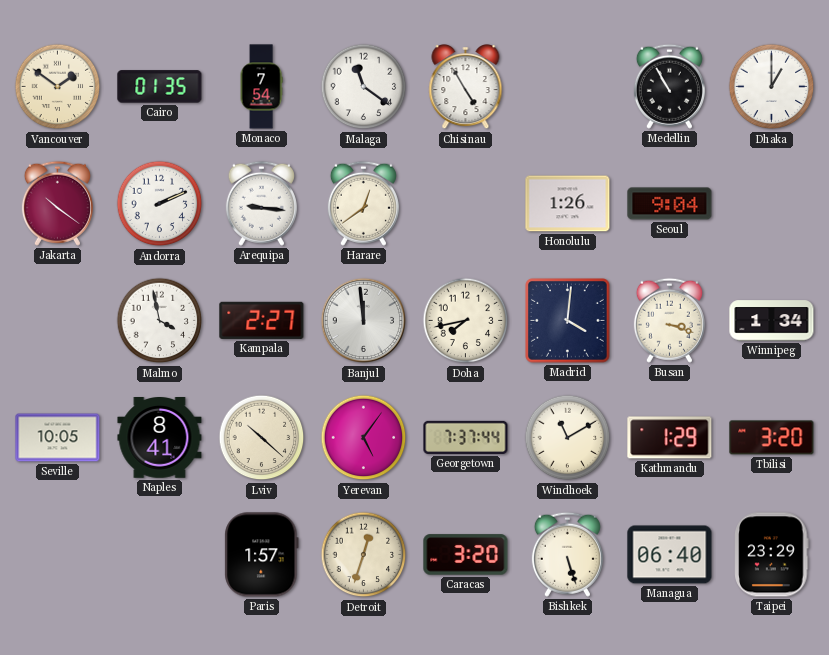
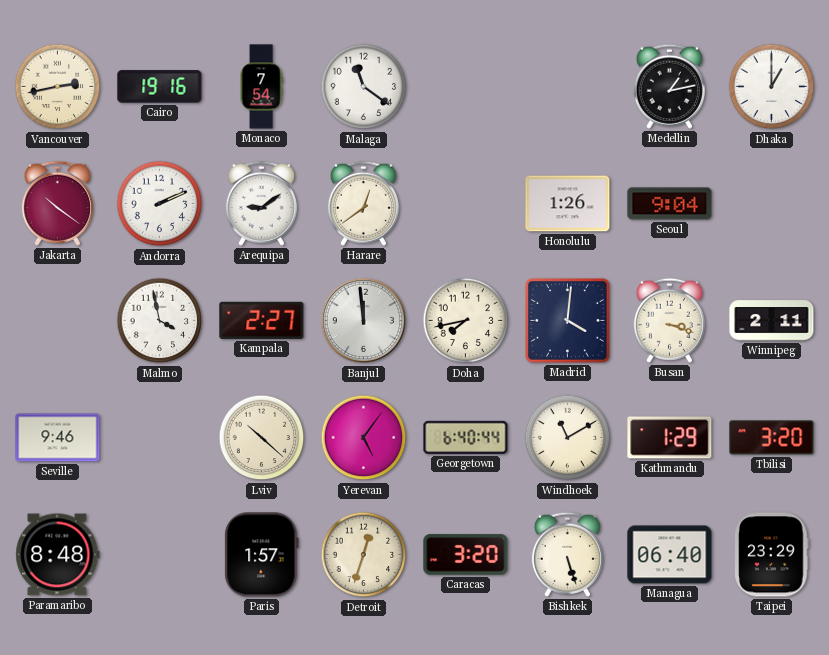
Vancouver: 1:51 -> 2:43
Cairo: 01:35 -> 19:16
Chisinau: 4:55 -> none
Medellin: 10:55 -> 1:13
Arequipa: 9:16 -> 9:09
Winnipeg: 1:34 -> 2:11
Seville: 10:05 -> 9:46
Naples: 8:41 -> none
Georgetown: 7:37 -> 6:40
Paramaribo: none -> 8:48
